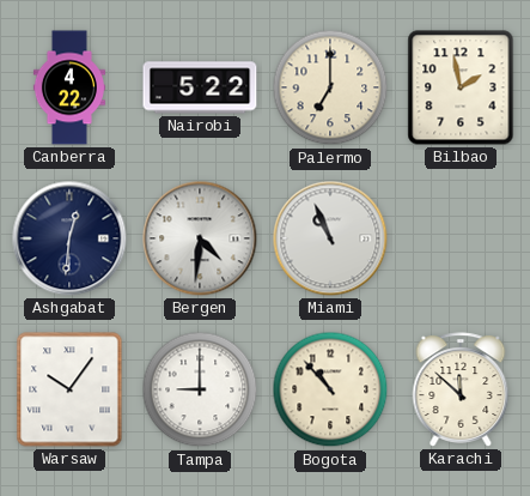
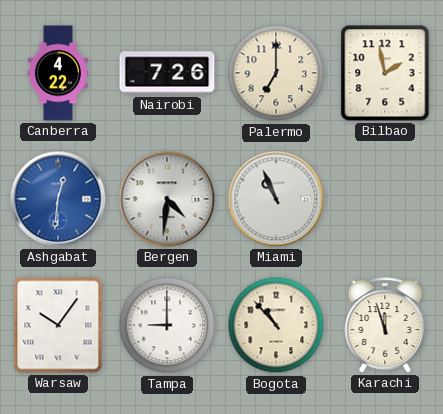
Nairobi: 5:22 -> 7:26
Ashgabat dial: navy -> blue
Karachi: 11:52 -> 11:57
